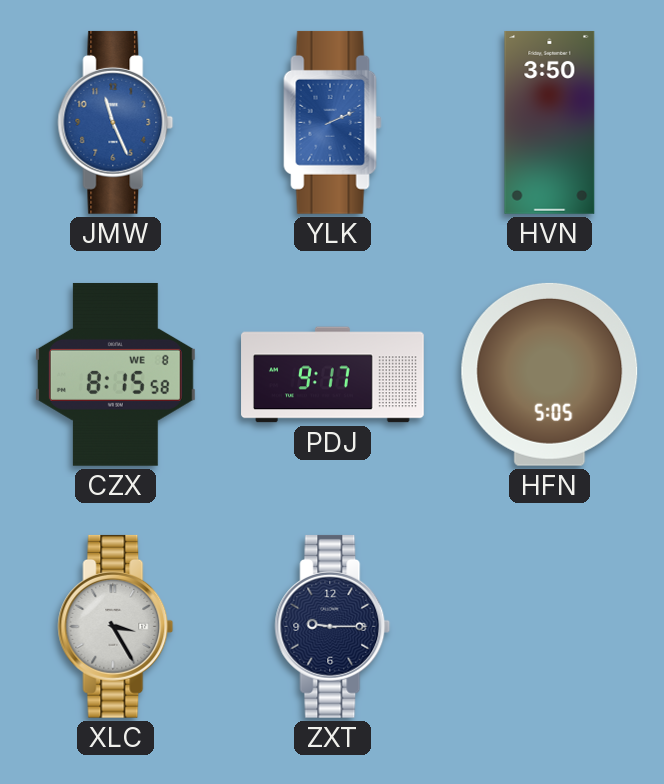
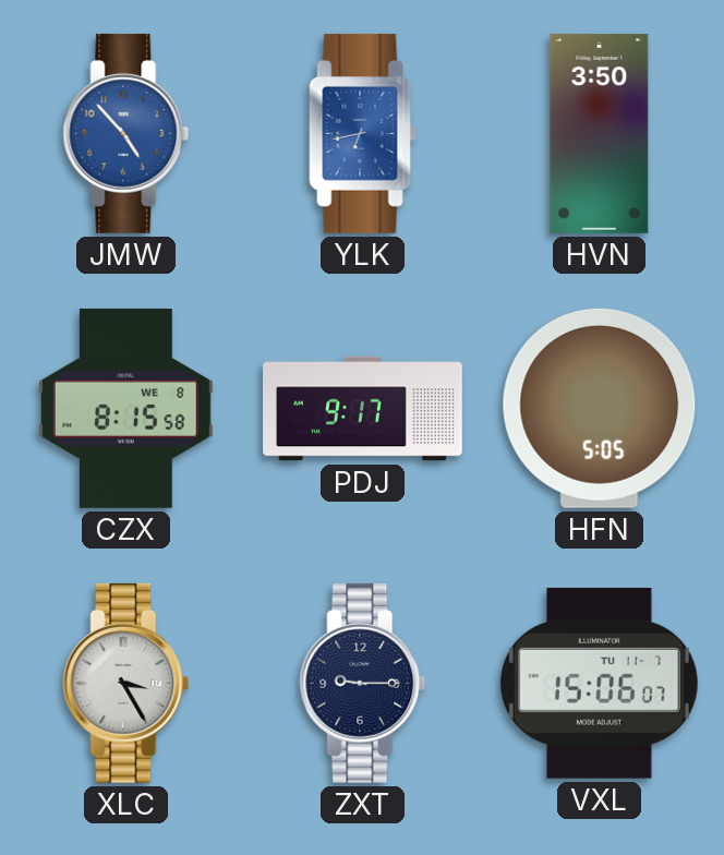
JMW: 11:26 -> 4:53
YLK: 2:11 -> 6:43
VXL: none -> 15:06
